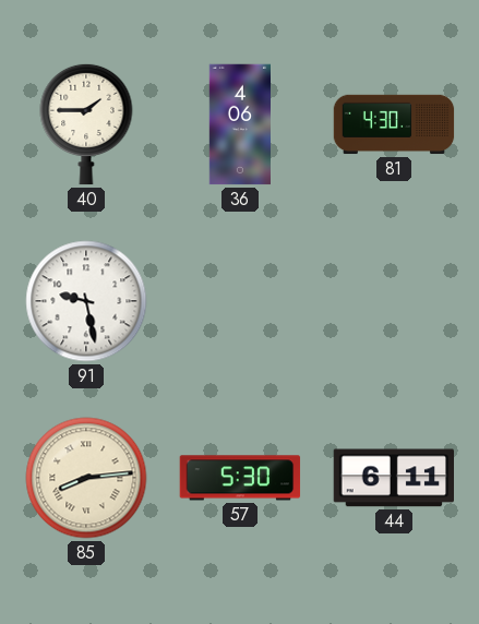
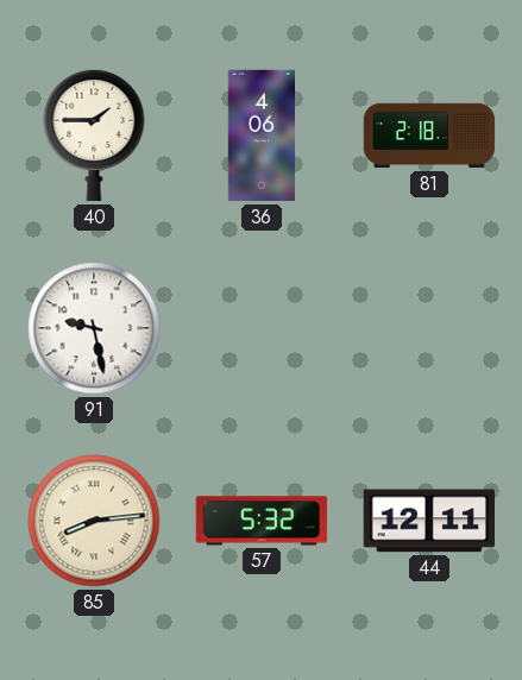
81: 4:30 -> 2:18
57: 5:30 -> 5:32
44: 6:11 -> 12:11
